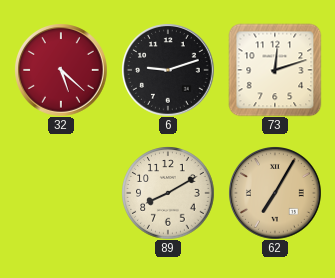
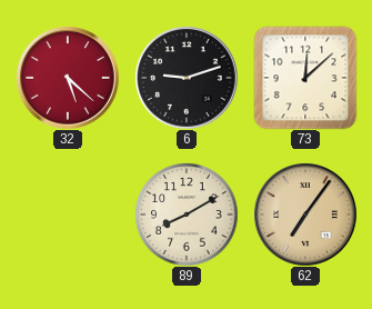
73: 12:12 -> 12:08
62: 7:05 -> 7:06
